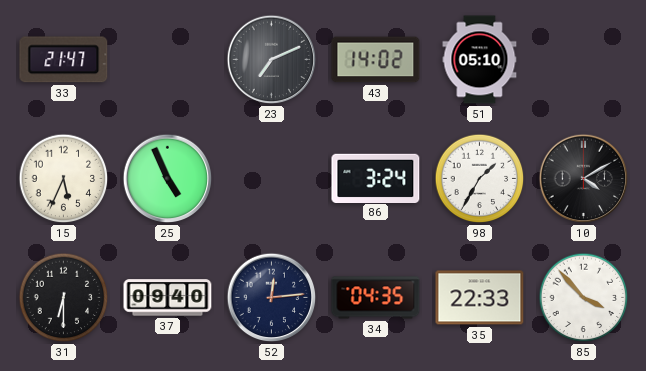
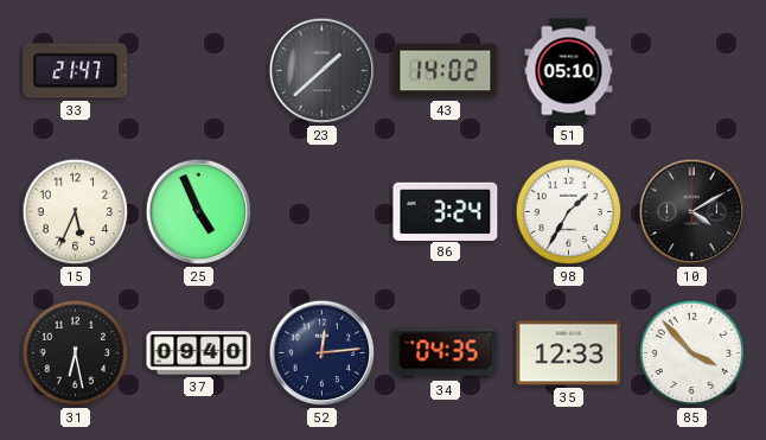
23: 7:11 -> 1:38
31: 6:30 -> 6:28
35: 22:33 -> 12:33
